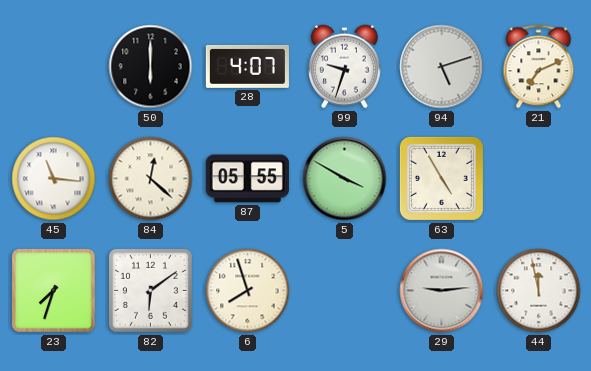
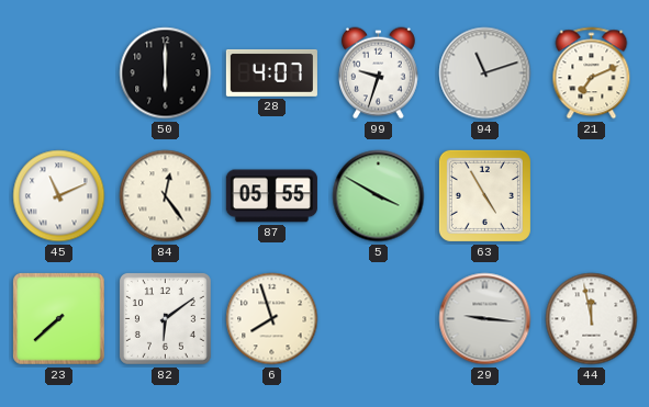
94: 5:12 -> 11:12
45: 11:16 -> 11:11
84: 12:22 -> 12:24
23: 7:33 -> 7:38
29: 9:14 -> 9:16
